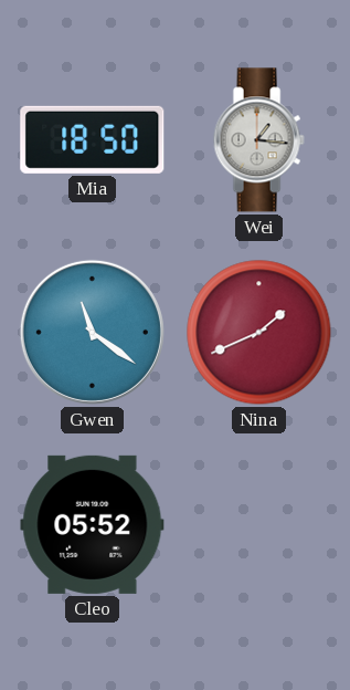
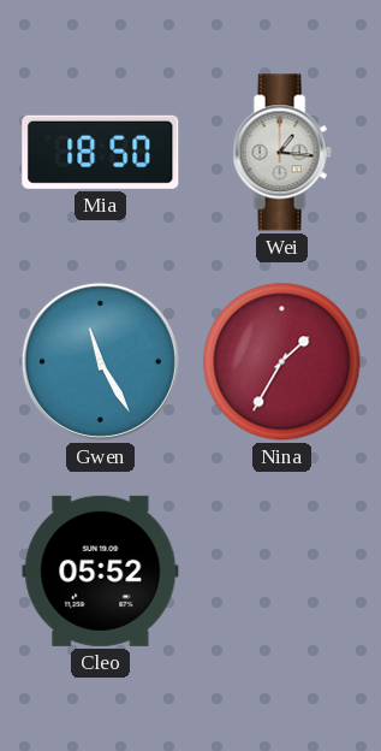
Gwen: 11:21 -> 11:25
Nina: 1:41 -> 1:35
